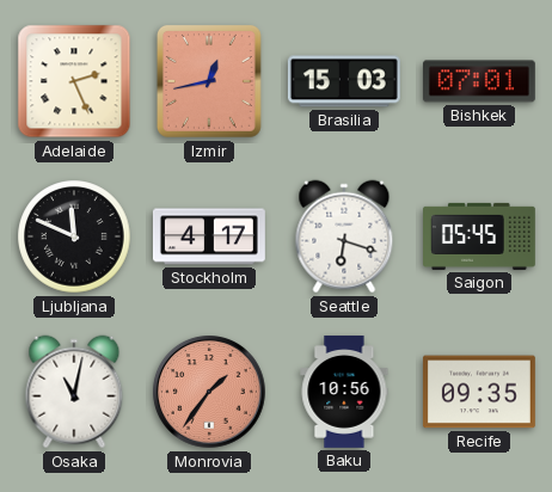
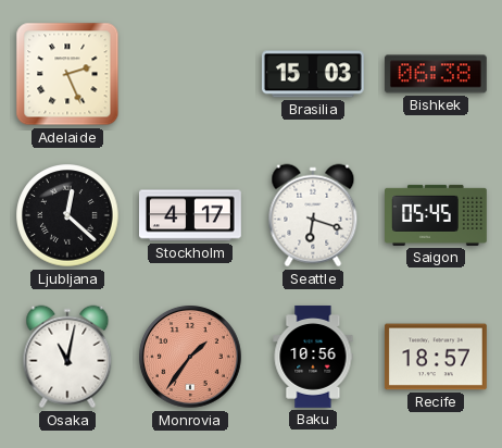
Izmir: 12:43 -> none
Bishkek: 07:01 -> 06:38
Ljubljana: 11:49 -> 12:22
Recife: 09:35 -> 18:57
